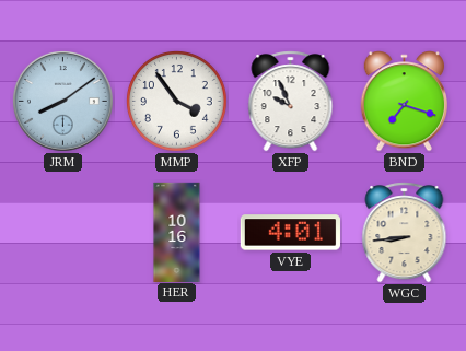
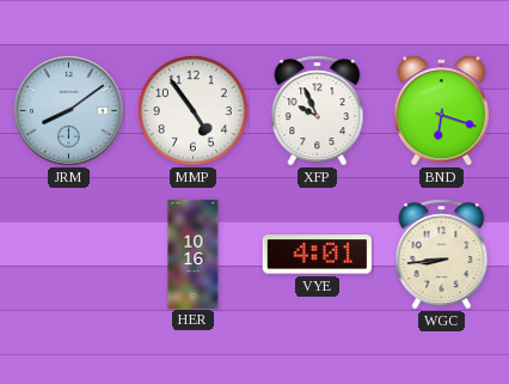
MMP: 3:54 -> 4:54
BND: 7:18 -> 6:18
